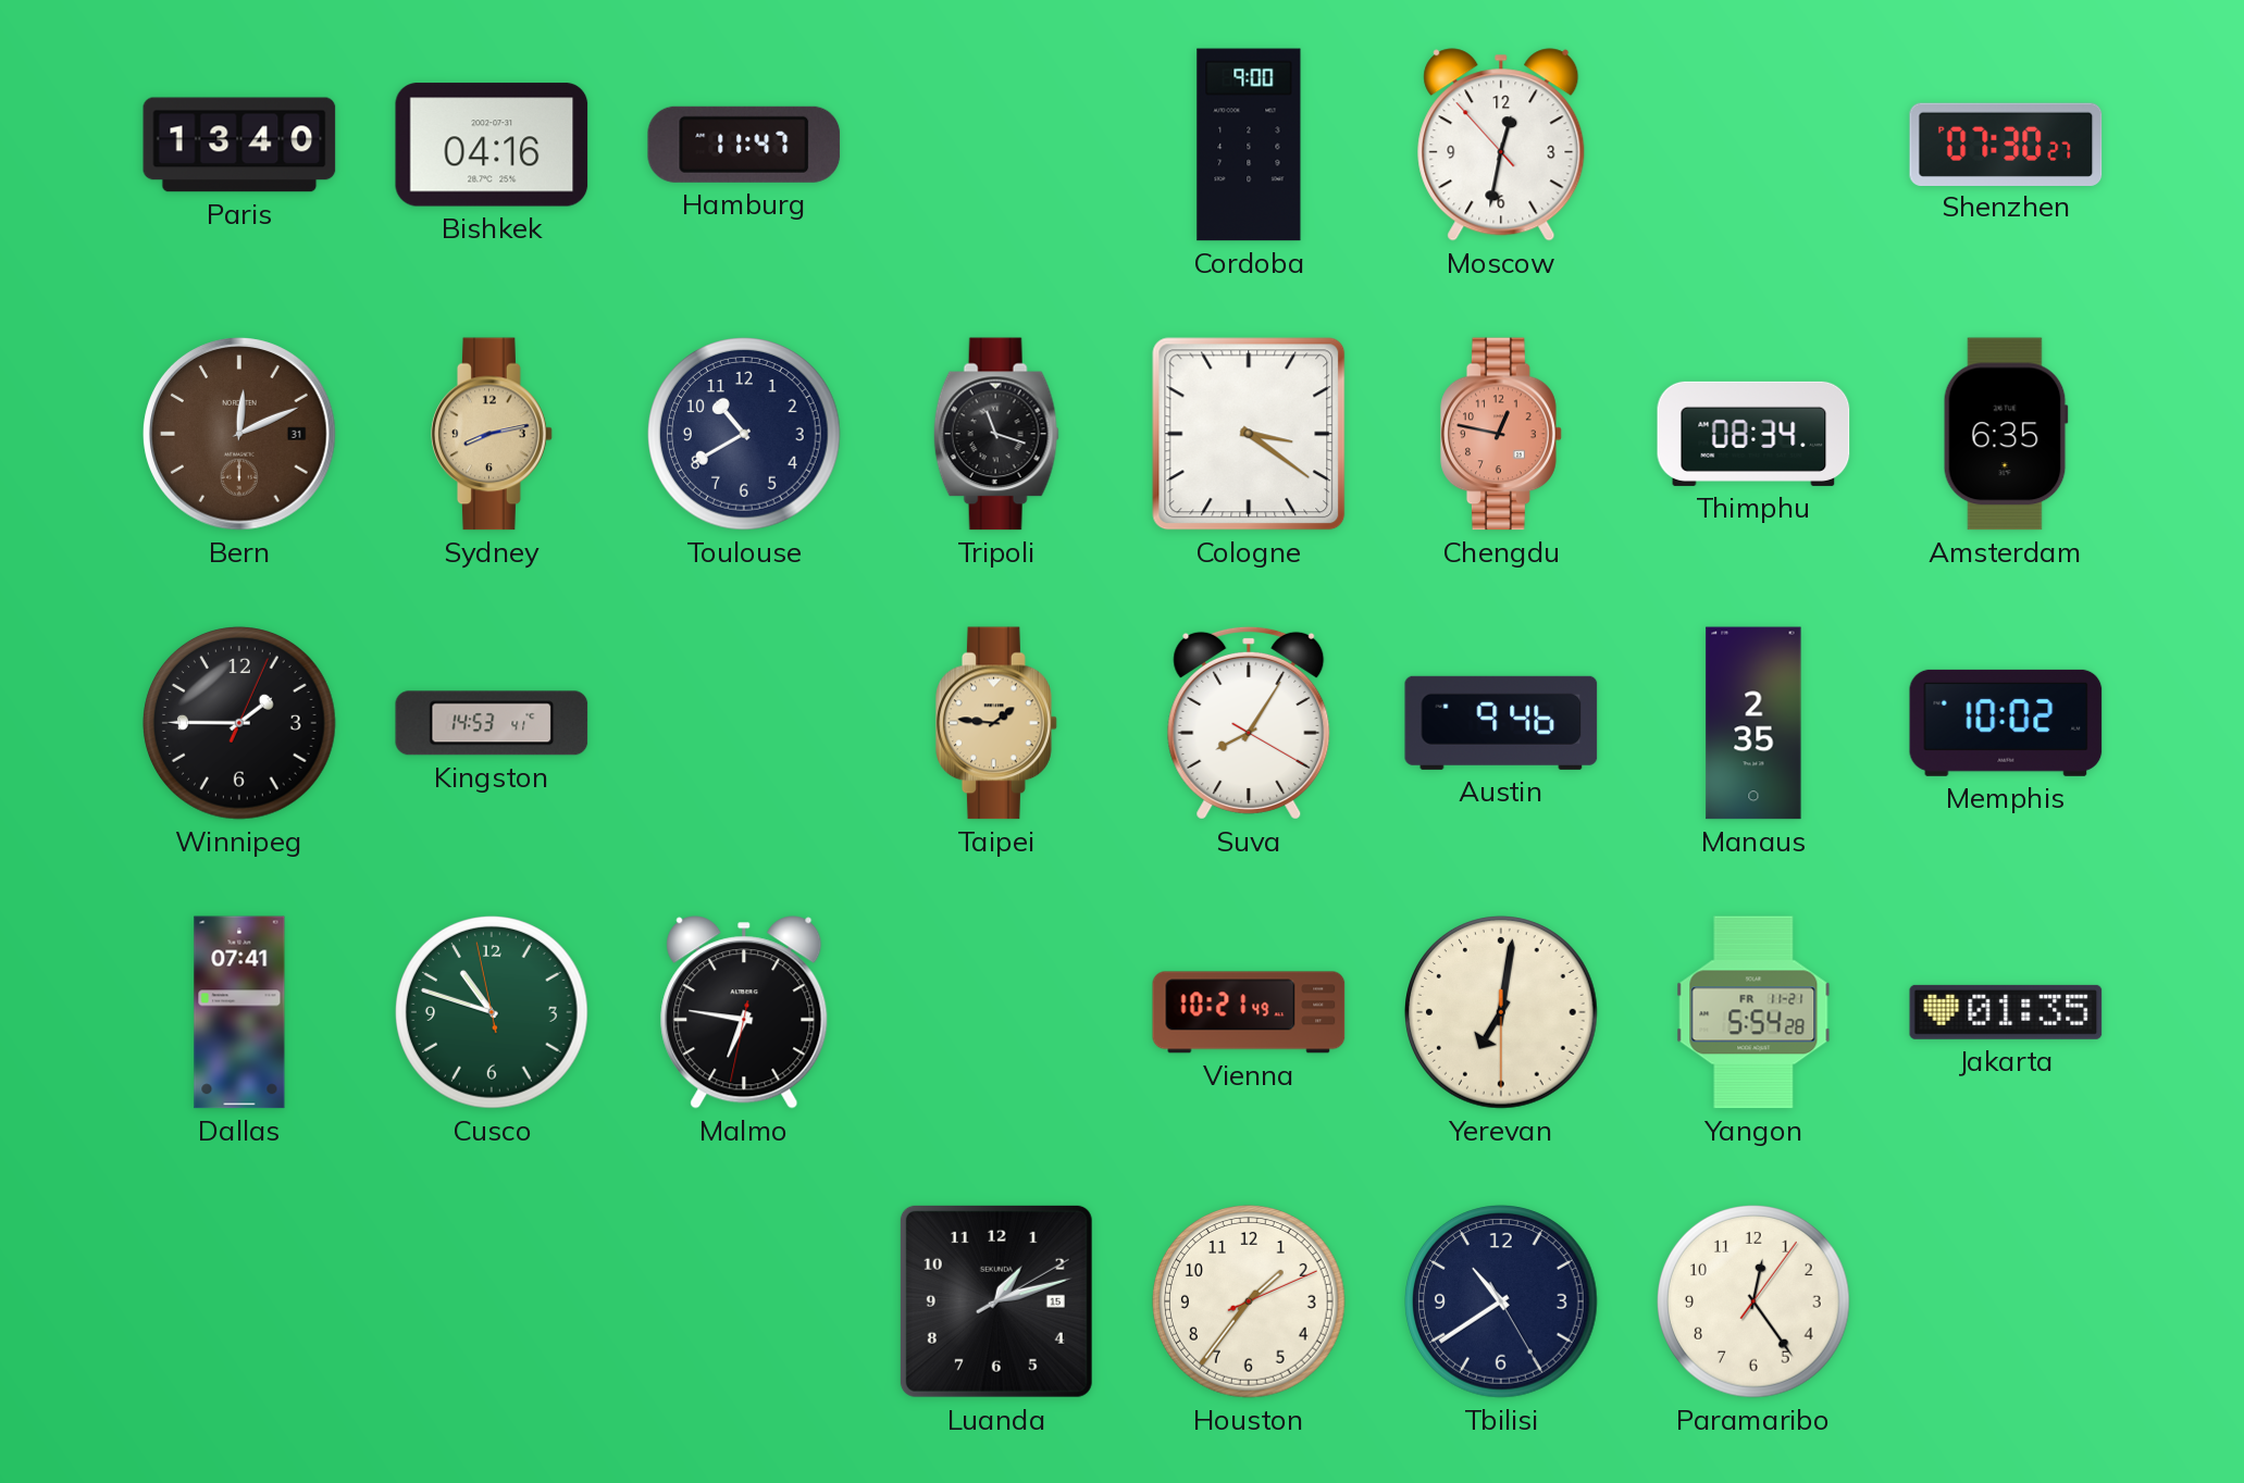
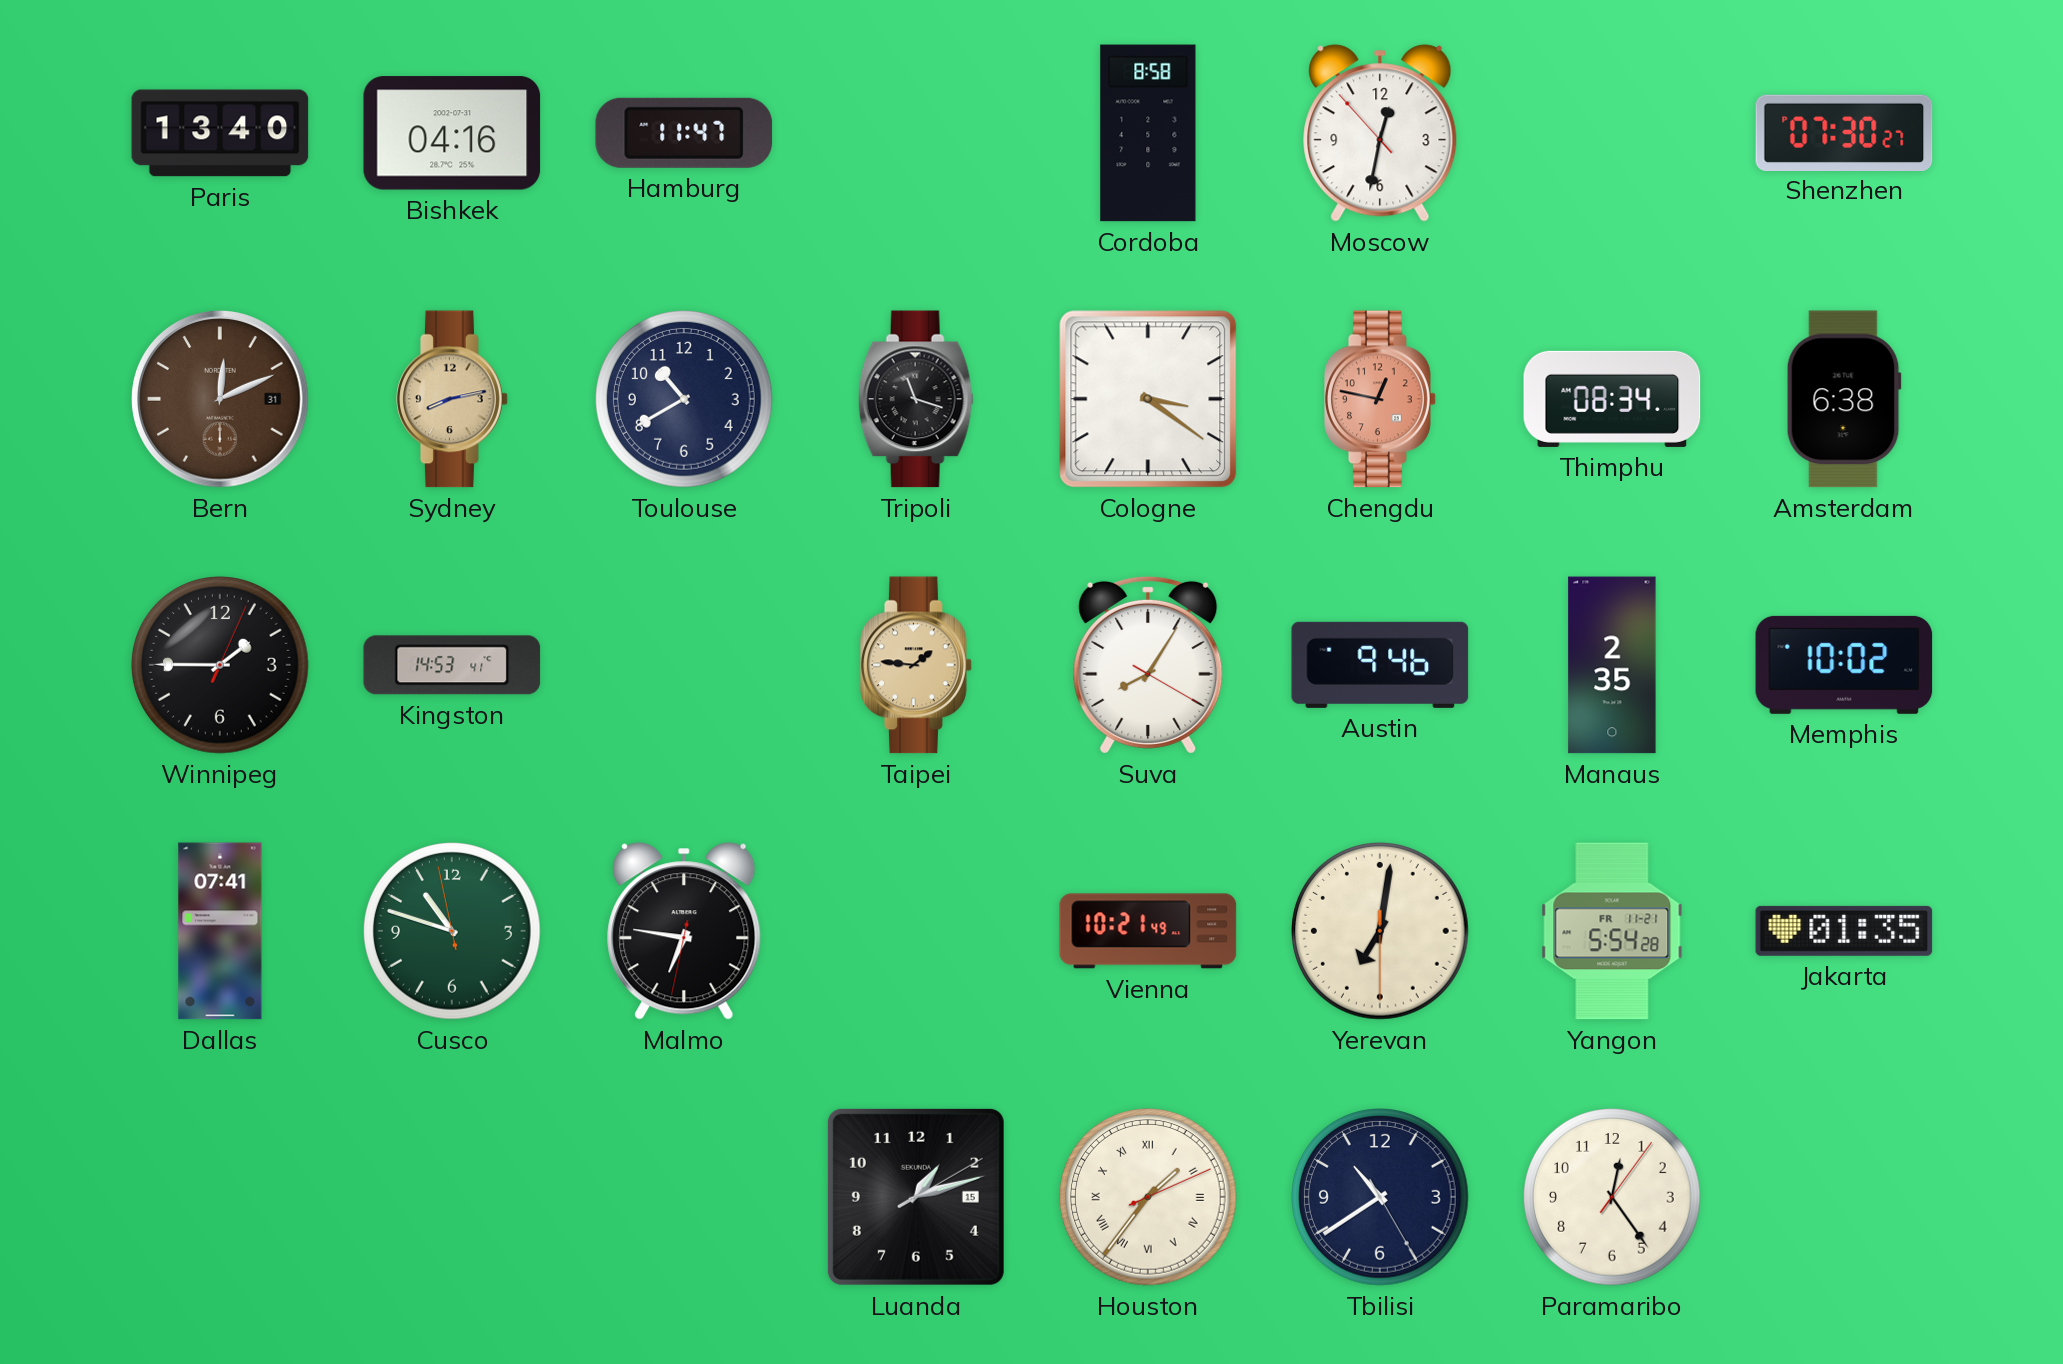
Cordoba: 9:00 -> 8:58
Amsterdam: 6:35 -> 6:38
Houston numerals: Arabic -> Roman
